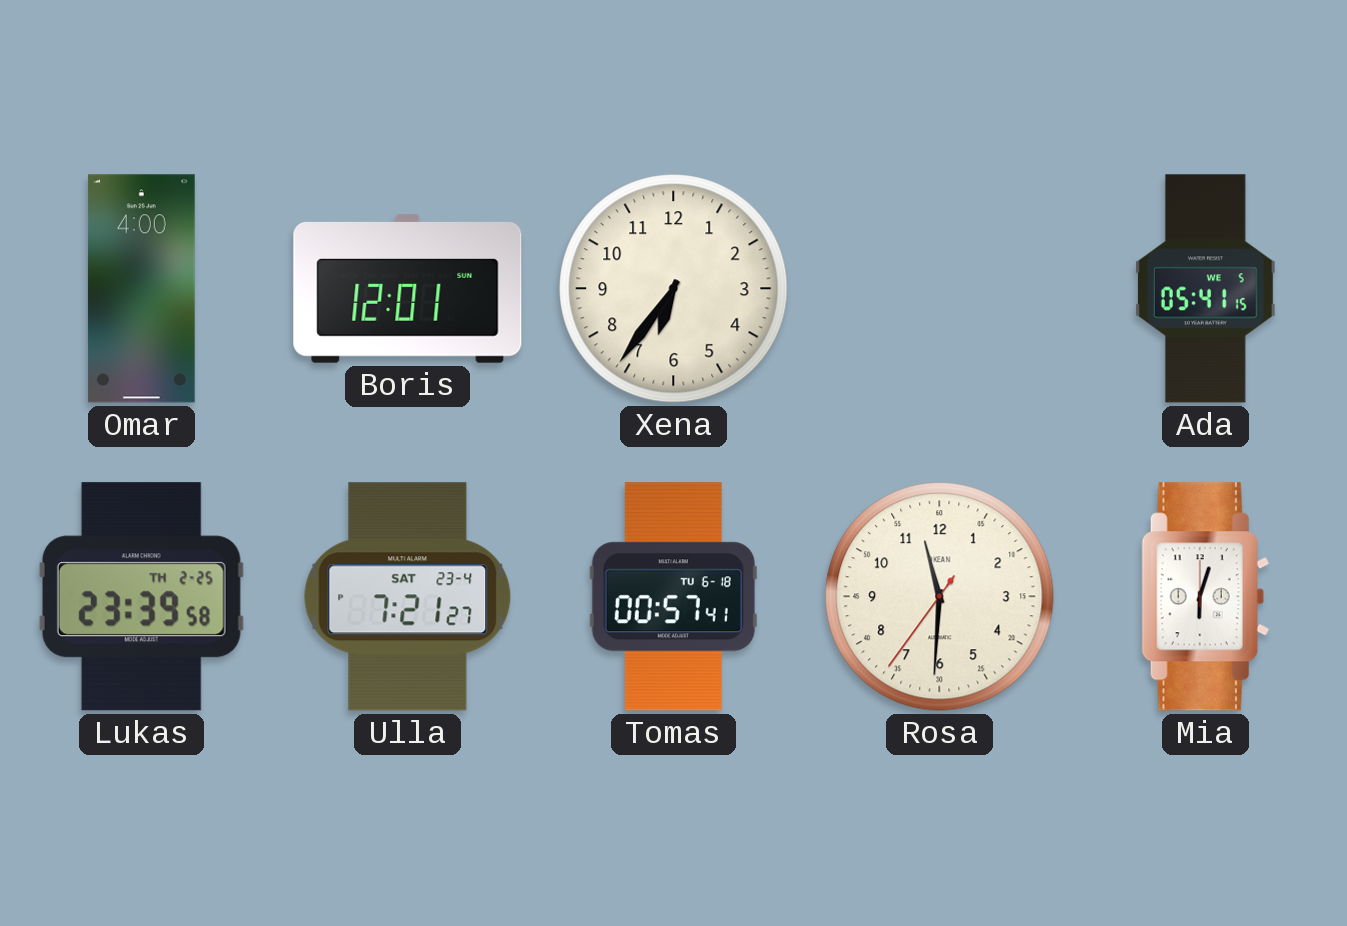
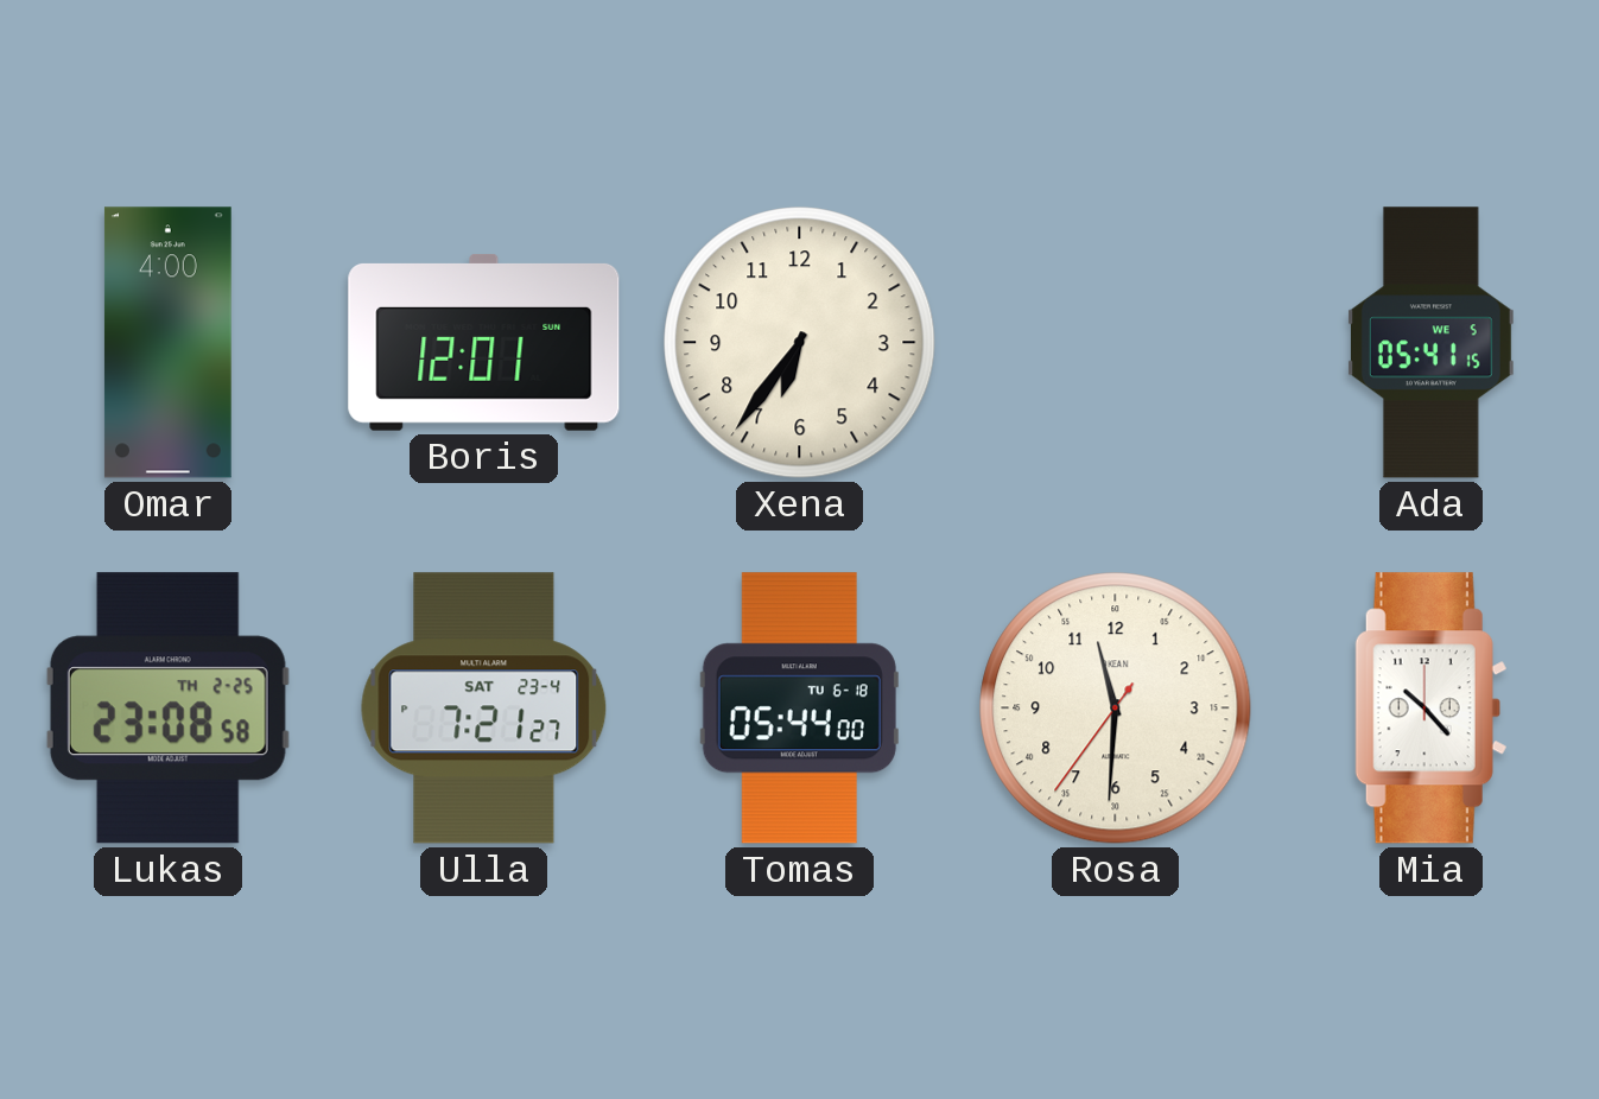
Lukas: 23:39 -> 23:08
Tomas: 00:57 -> 05:44
Mia: 6:03 -> 10:23
